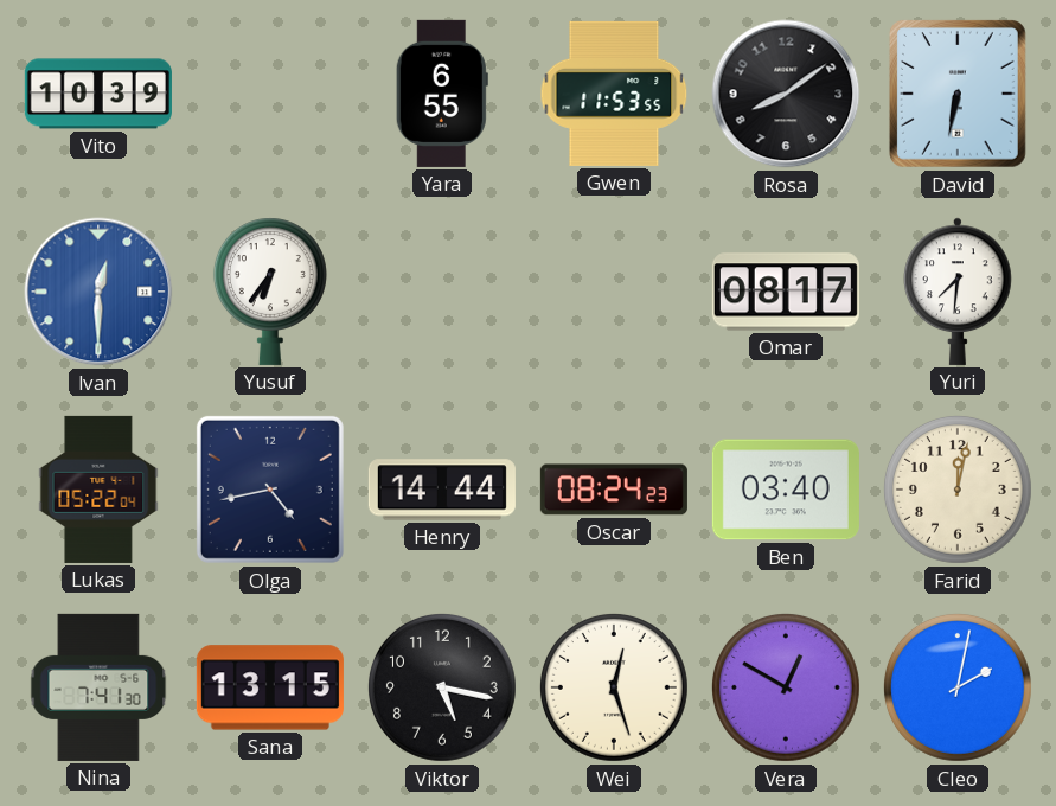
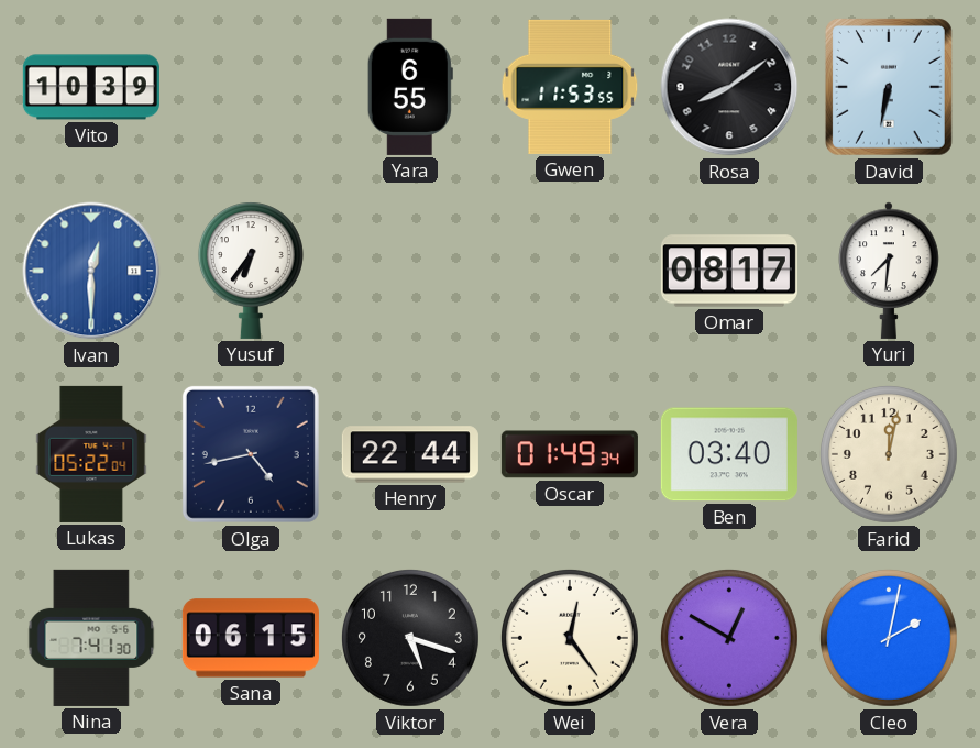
Henry: 14:44 -> 22:44
Oscar: 08:24 -> 01:49
Sana: 13:15 -> 06:15
Viktor: 5:17 -> 5:18
Wei: 12:27 -> 12:24
